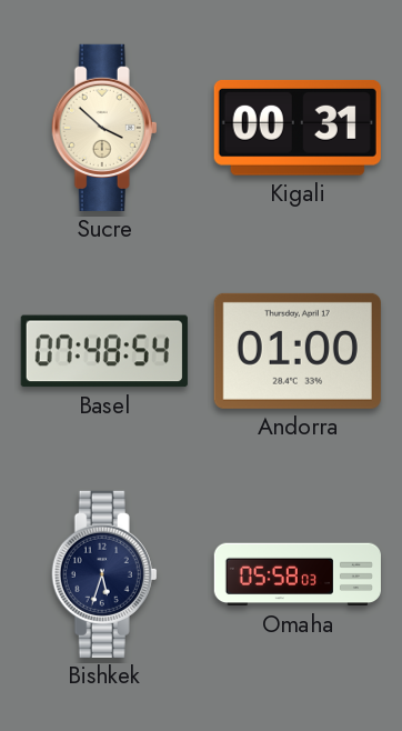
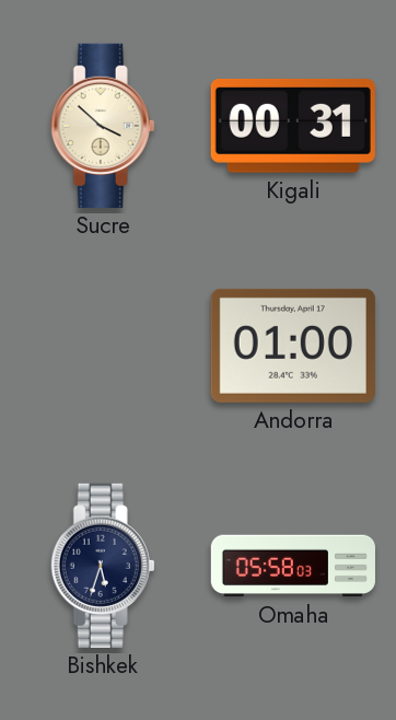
Basel: 07:48 -> none
